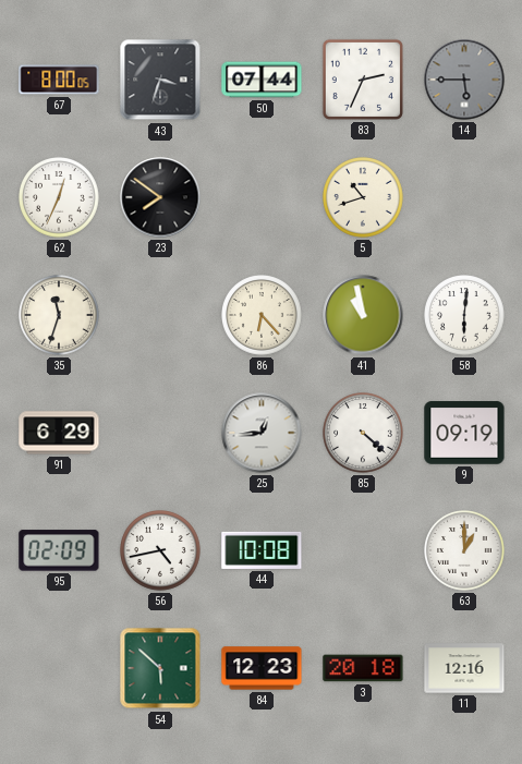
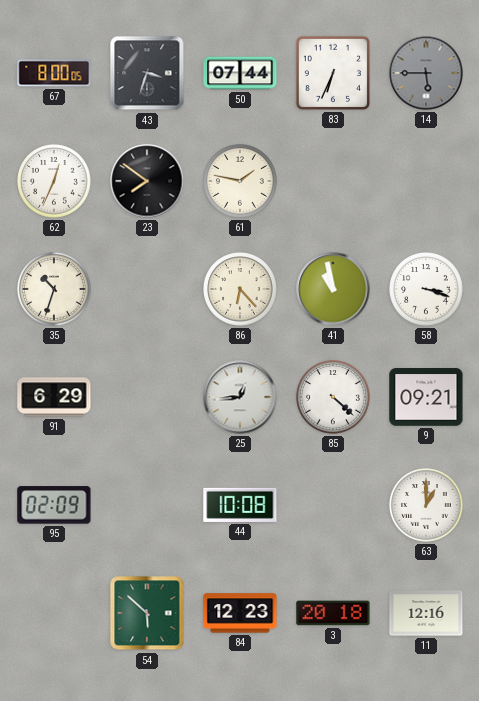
83: 2:34 -> 6:34
61: none -> 1:47
5: 10:42 -> none
35: 11:33 -> 10:33
58: 6:01 -> 3:18
9: 09:19 -> 09:21
56: 4:43 -> none
